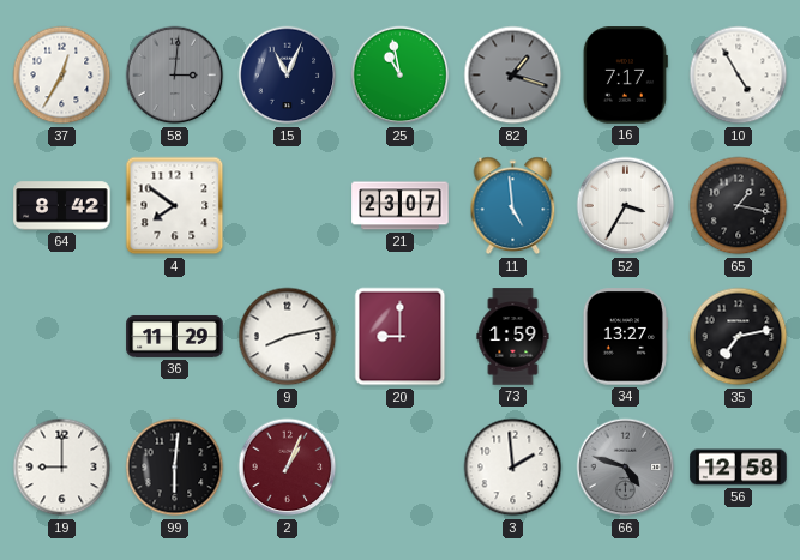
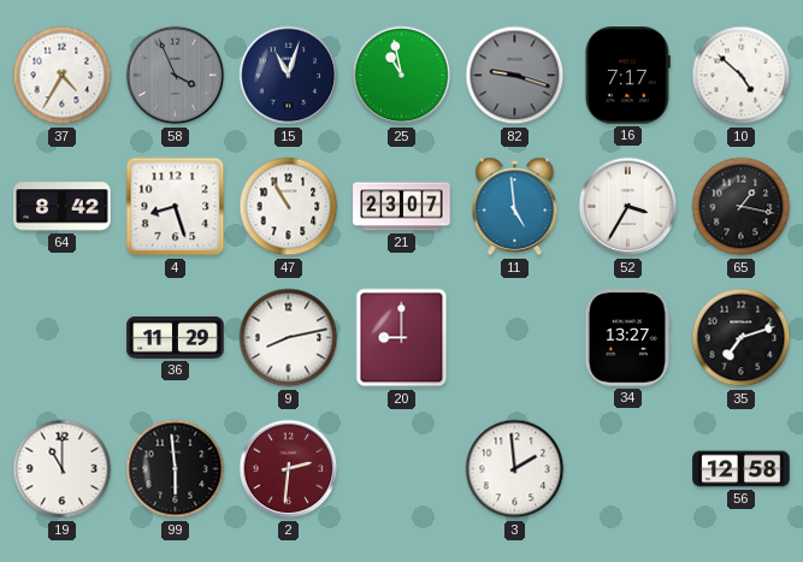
37: 12:35 -> 4:35
58: 3:01 -> 3:56
15: 11:04 -> 11:03
82: 1:18 -> 9:18
10: 4:55 -> 4:52
4: 7:51 -> 8:27
47: none -> 10:55
73: 1:59 -> none
35: 7:13 -> 7:12
19: 9:00 -> 11:00
99: 6:01 -> 5:59
2: 1:04 -> 2:31
66: 4:48 -> none
